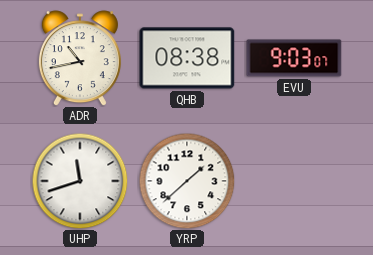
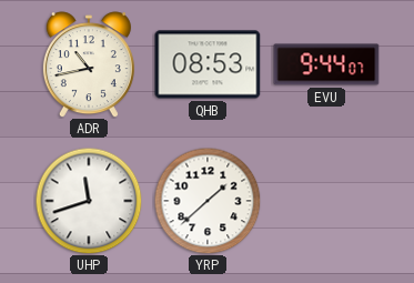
QHB: 08:38 -> 08:53
EVU: 9:03 -> 9:44
